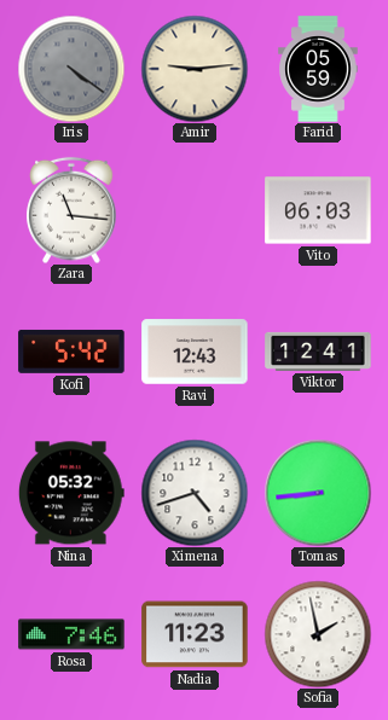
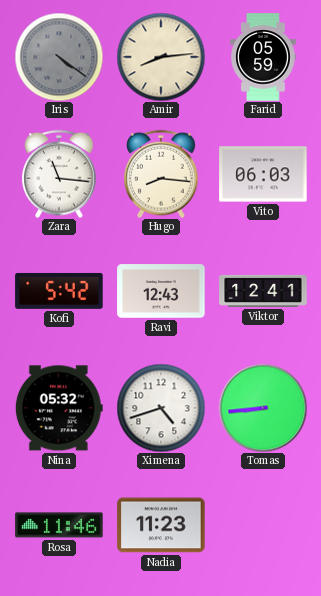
Amir: 9:14 -> 8:14
Hugo: none -> 8:16
Rosa: 7:46 -> 11:46
Sofia: 1:58 -> none
